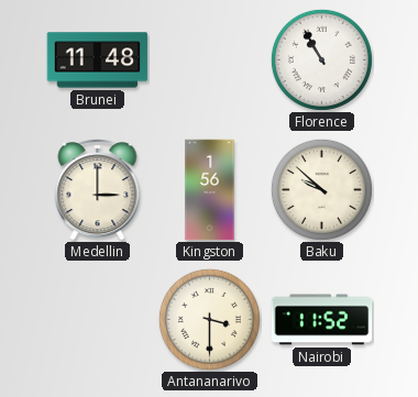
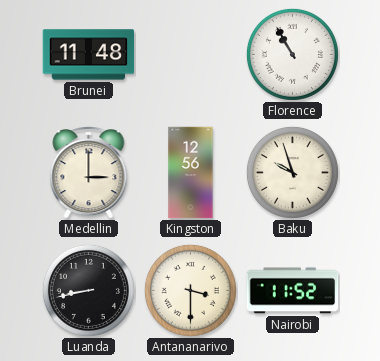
Kingston: 1:56 -> 12:56
Baku: 9:52 -> 9:57
Luanda: none -> 8:43
